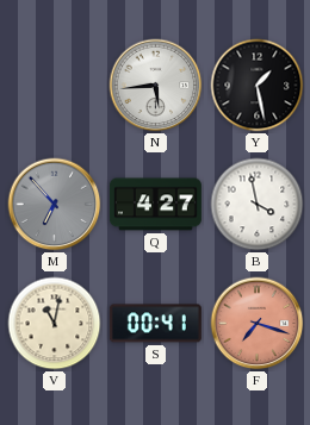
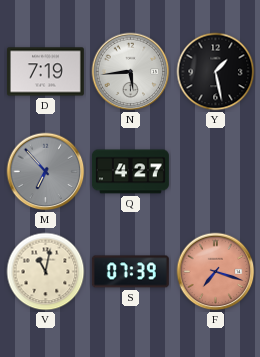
D: none -> 7:19
B: 3:58 -> none
S: 00:41 -> 07:39
